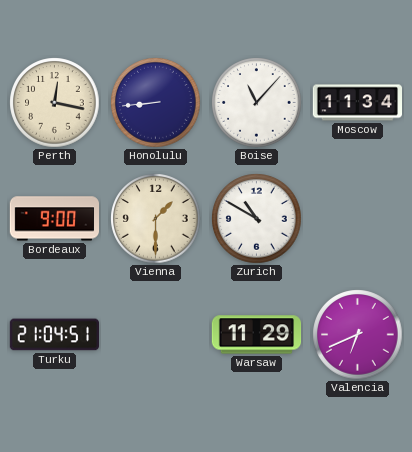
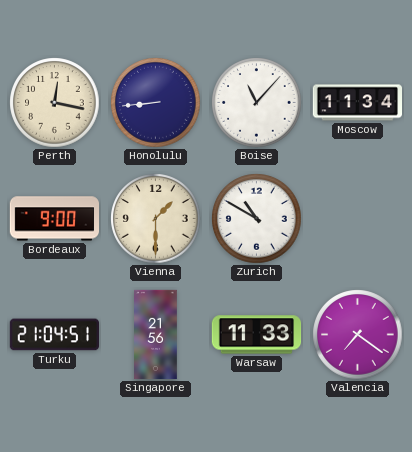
Singapore: none -> 21:56
Warsaw: 11:29 -> 11:33
Valencia: 6:41 -> 7:21
